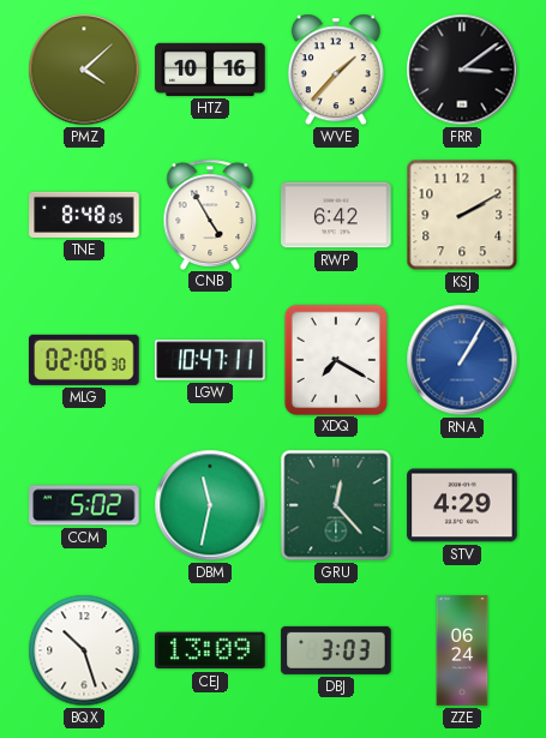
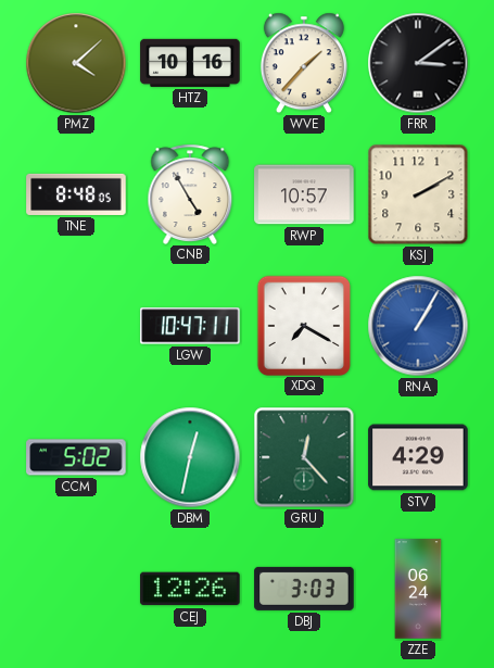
RWP: 6:42 -> 10:57
MLG: 02:06 -> none
DBM: 11:32 -> 12:32
BQX: 10:27 -> none
CEJ: 13:09 -> 12:26
